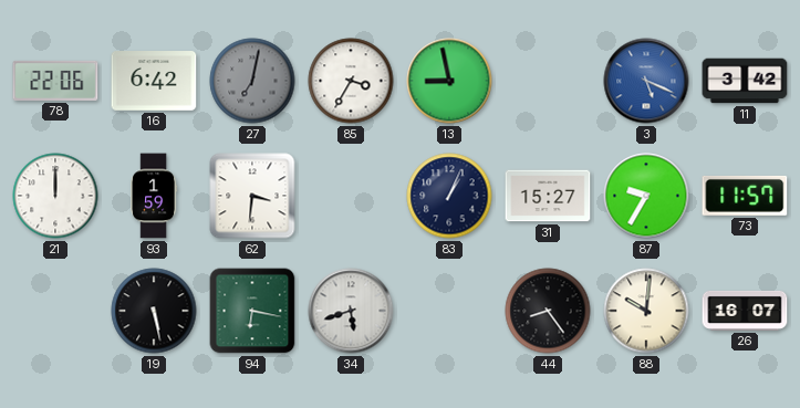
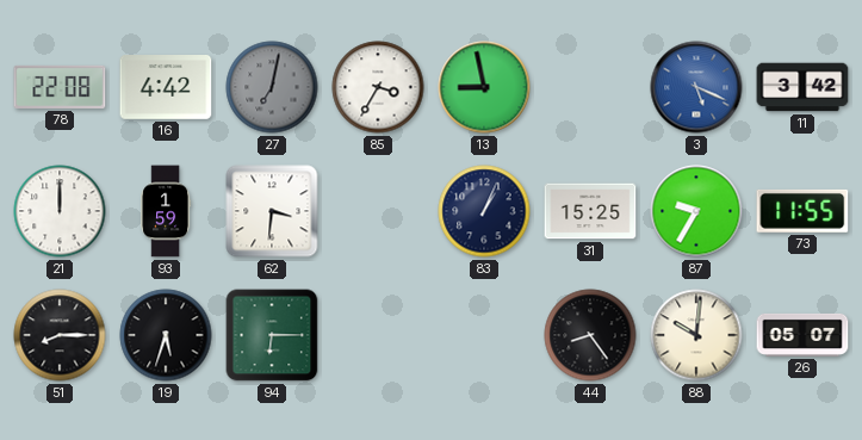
78: 22:06 -> 22:08
16: 6:42 -> 4:42
31: 15:27 -> 15:25
73: 11:57 -> 11:55
51: none -> 8:15
19: 5:28 -> 5:33
94: 6:17 -> 6:15
34: 5:42 -> none
26: 16:07 -> 05:07
